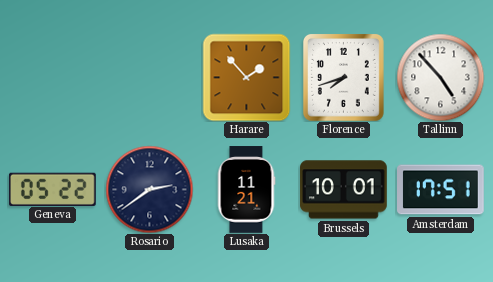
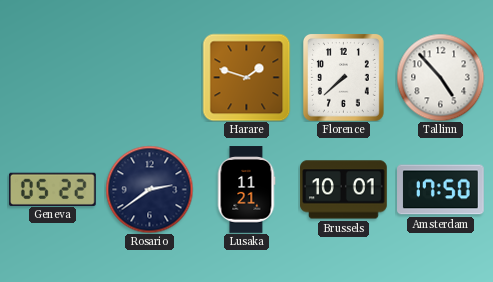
Harare: 1:53 -> 1:48
Florence: 7:42 -> 7:38
Amsterdam: 17:51 -> 17:50
